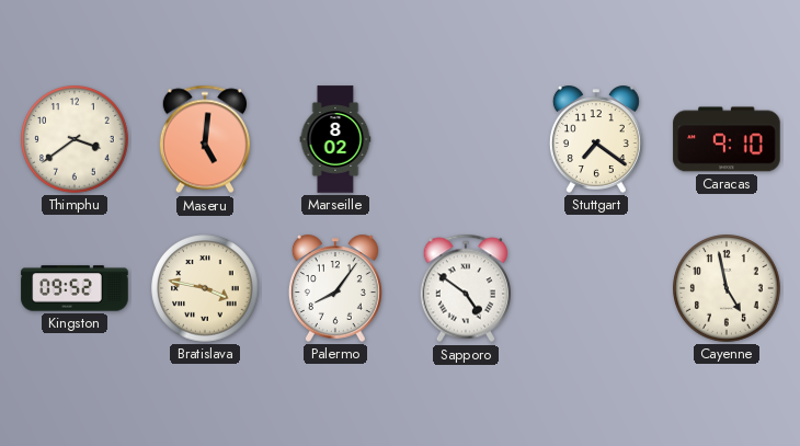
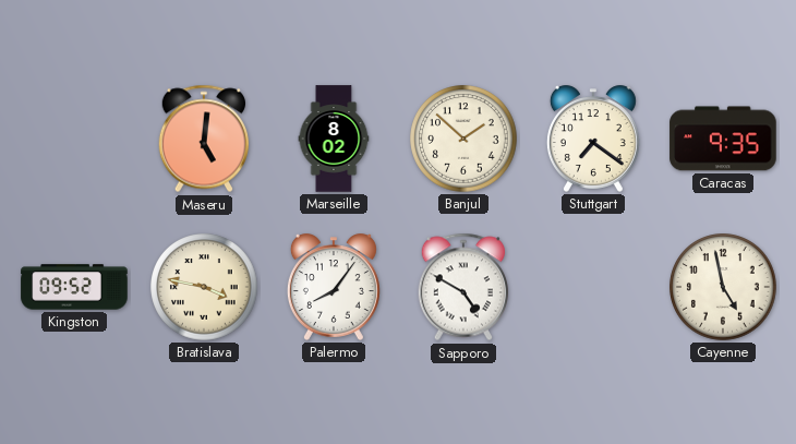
Thimphu: 3:39 -> none
Banjul: none -> 1:52
Caracas: 9:10 -> 9:35
Sapporo: 4:51 -> 4:50
